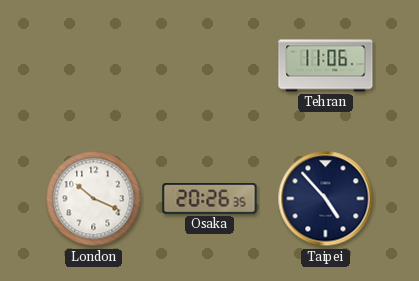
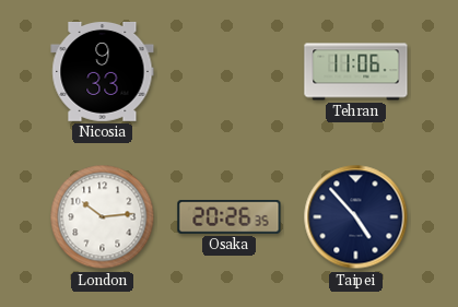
Nicosia: none -> 9:33
London: 10:19 -> 10:14
